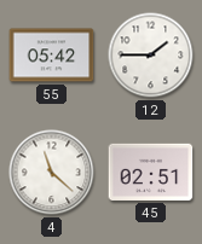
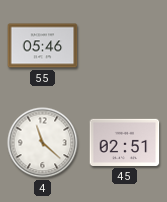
55: 05:42 -> 05:46
12: 1:45 -> none
